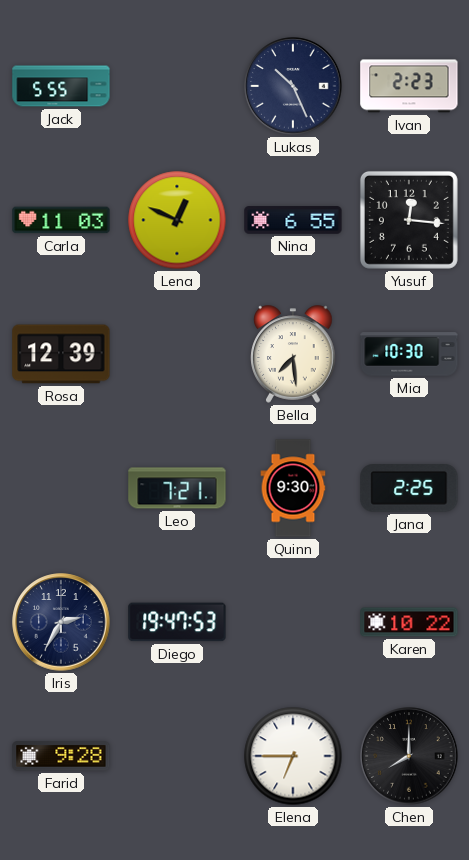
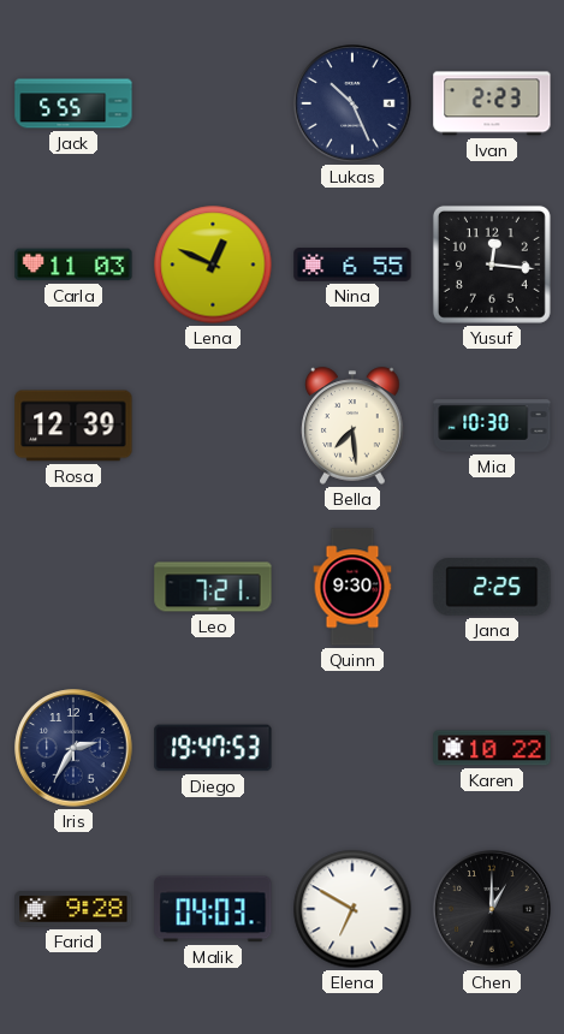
Malik: none -> 04:03
Elena: 6:45 -> 6:50
Chen: 8:00 -> 1:00
